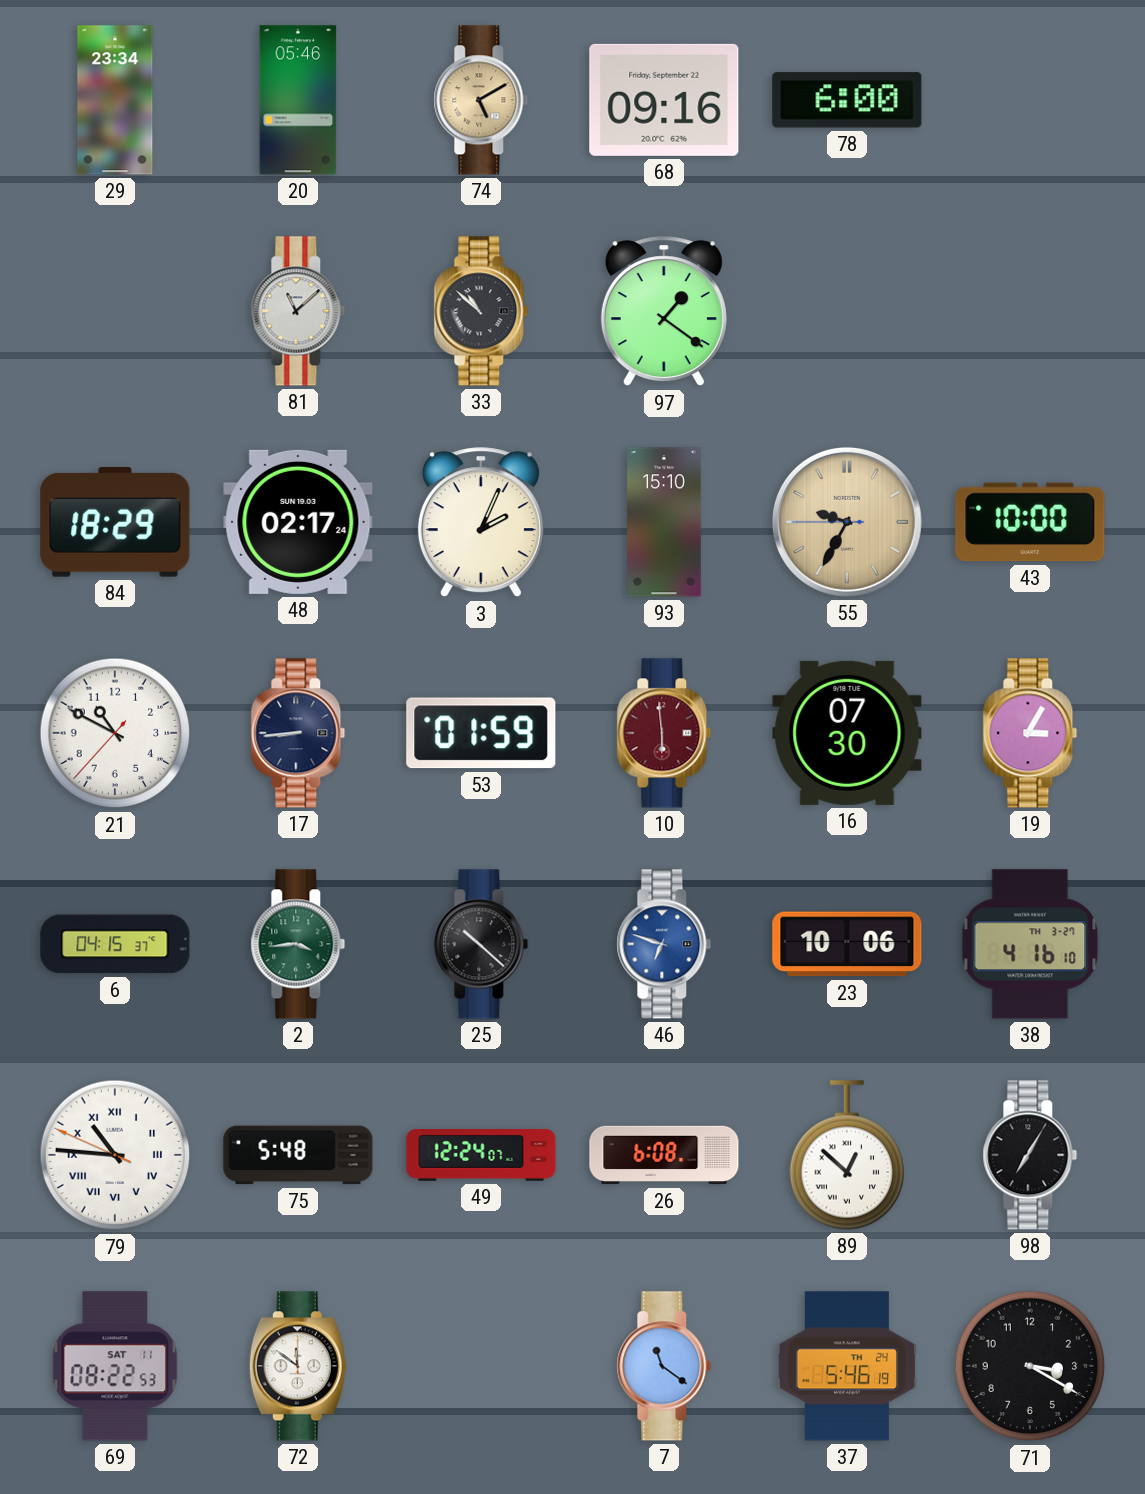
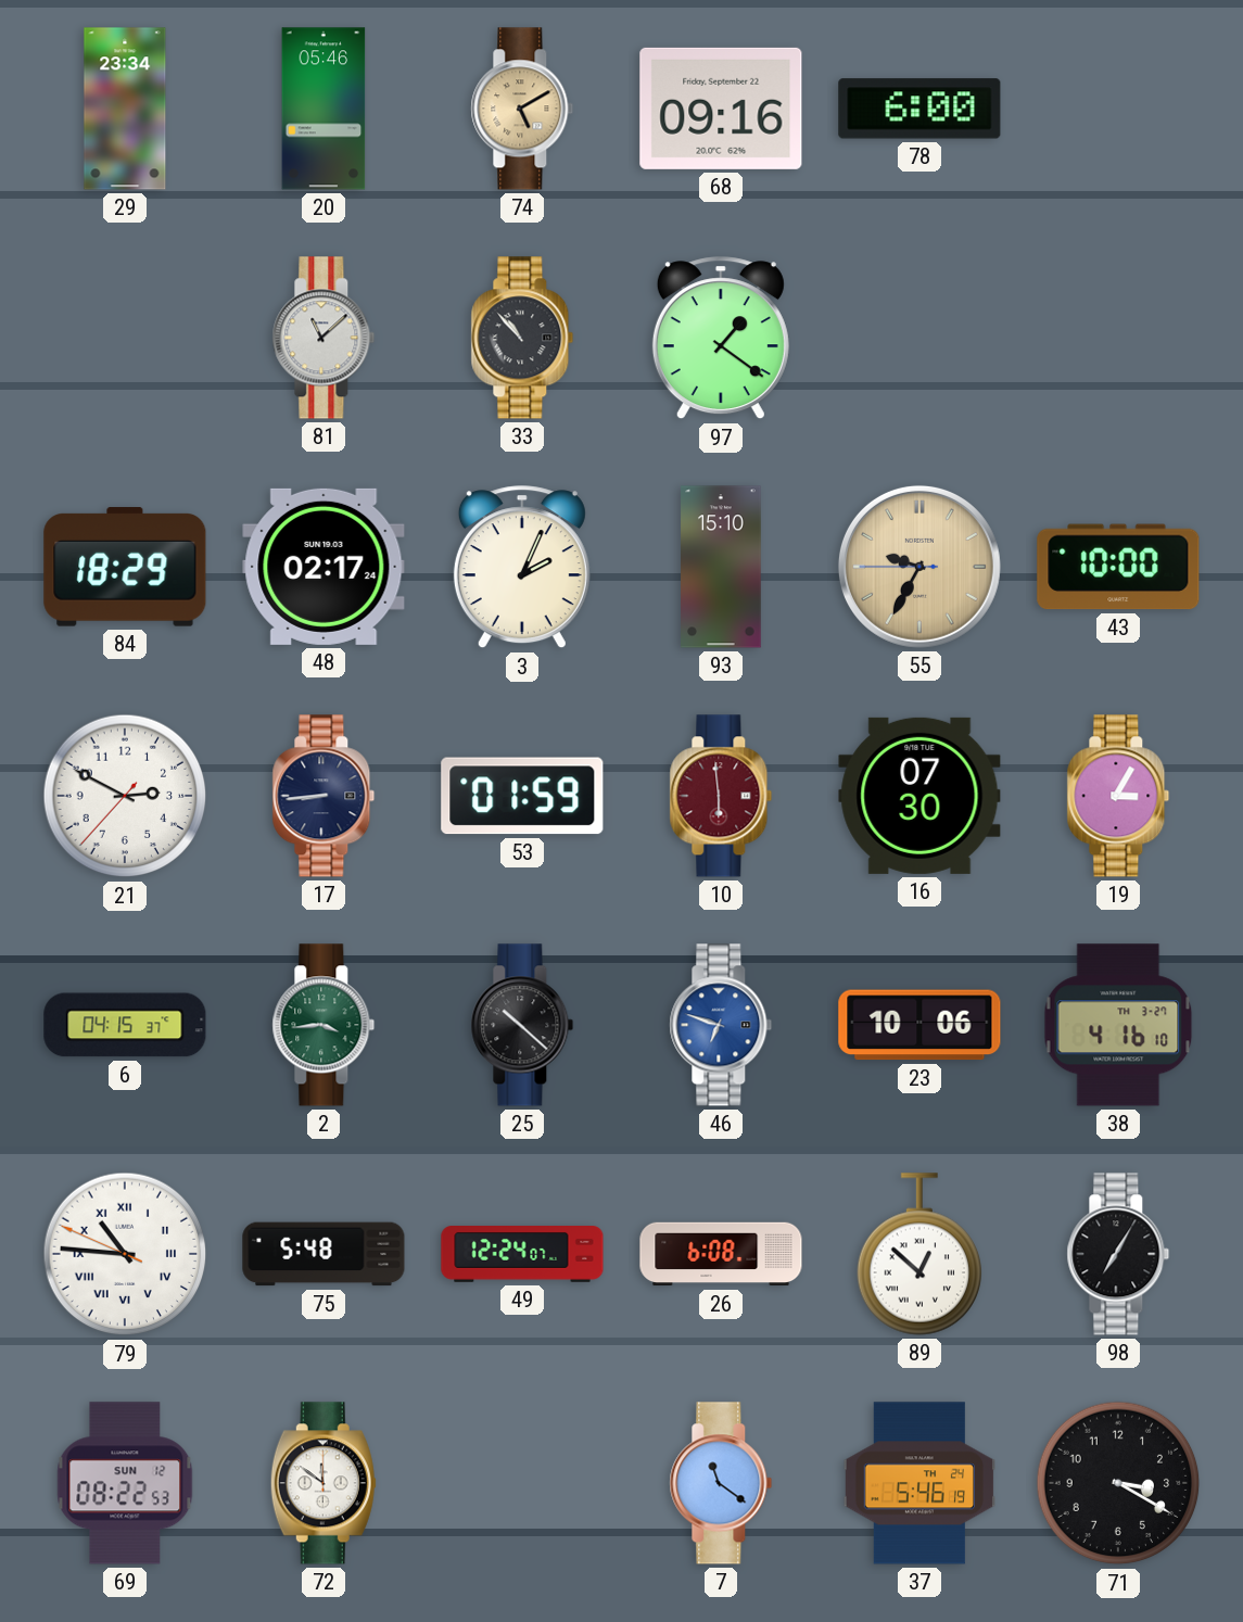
33: 10:52 -> 10:53
21: 10:49 -> 2:49
69 date: SAT 11 -> SUN 12
